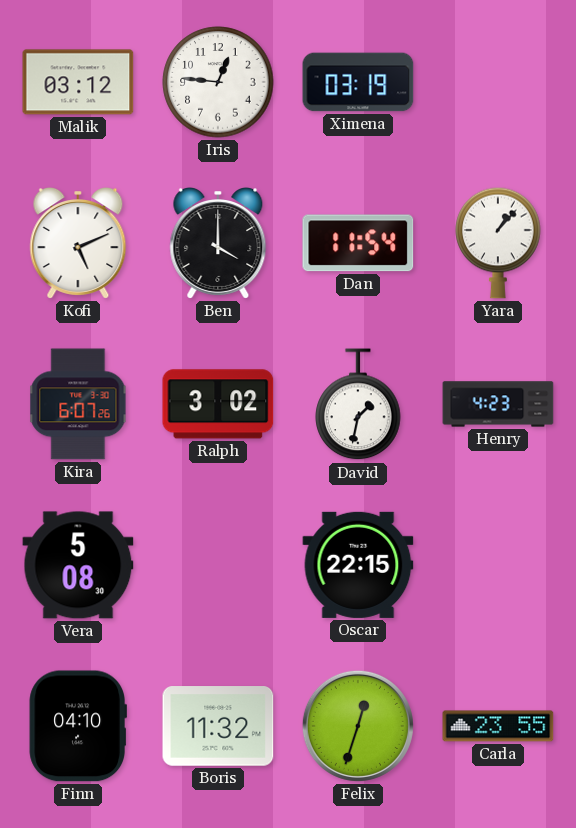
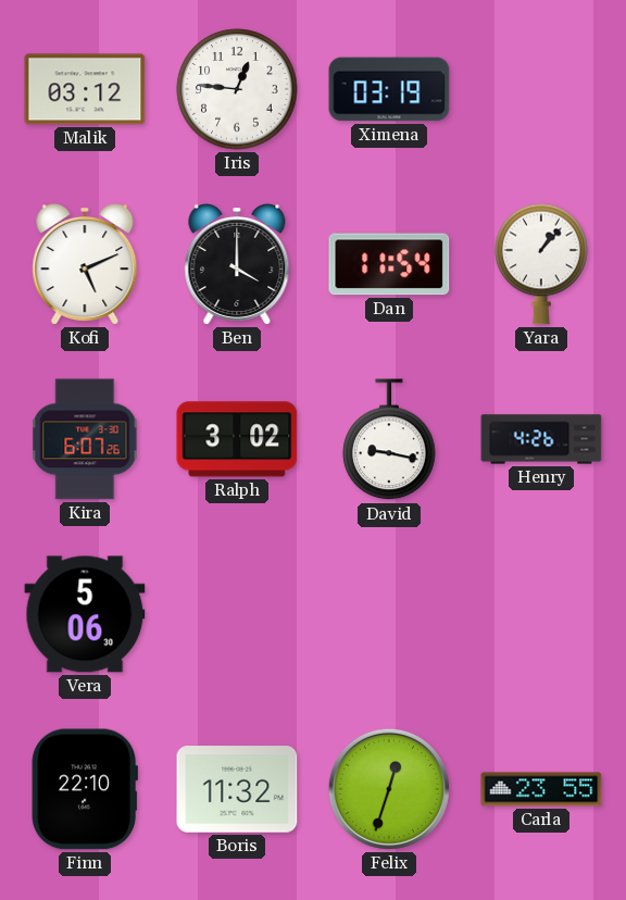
David: 1:32 -> 9:17
Henry: 4:23 -> 4:26
Vera: 5:08 -> 5:06
Oscar: 22:15 -> none
Finn: 04:10 -> 22:10
